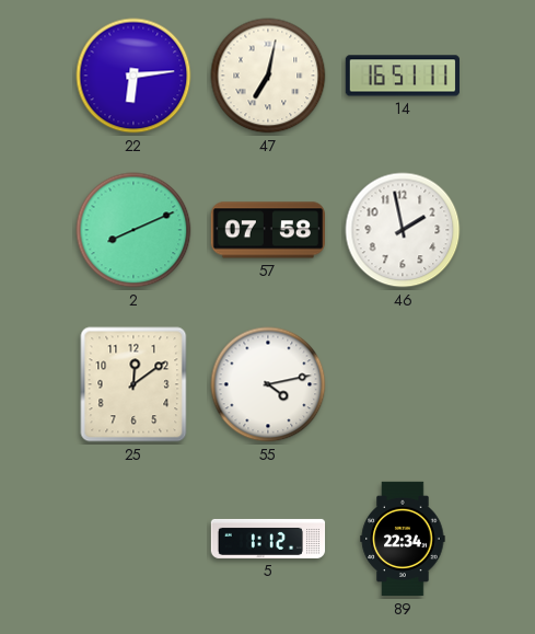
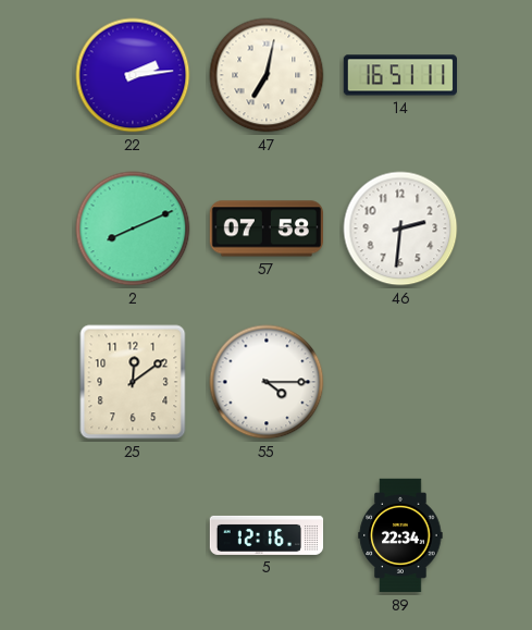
22: 6:14 -> 2:14
46: 1:58 -> 2:31
55: 4:13 -> 4:15
5: 1:12 -> 12:16
